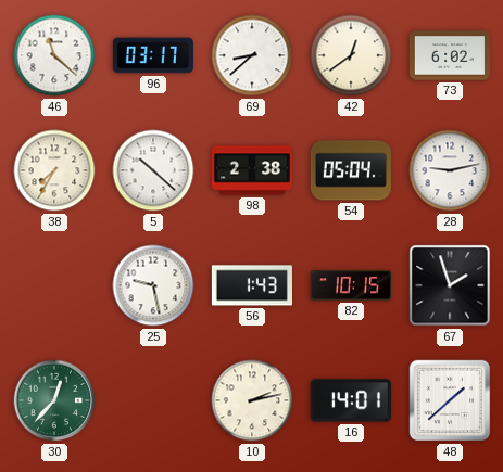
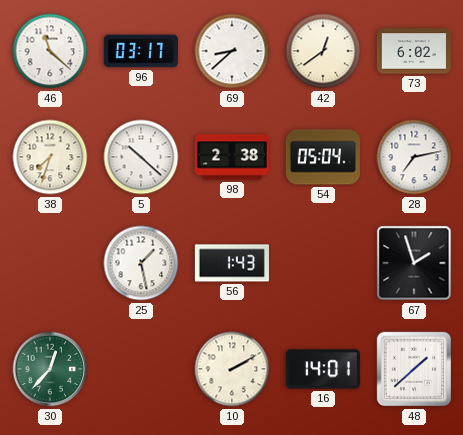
38: 7:35 -> 7:33
28: 9:13 -> 7:13
25: 9:28 -> 1:28
82: 10:15 -> none
10: 2:13 -> 2:10
